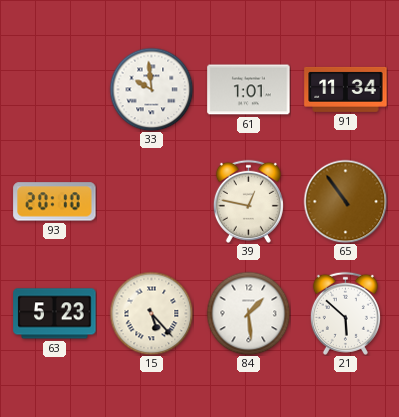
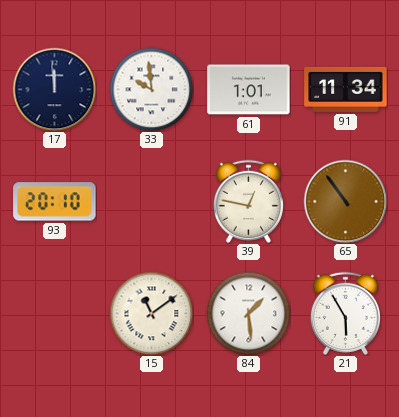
17: none -> 11:59
63: 5:23 -> none
15: 5:23 -> 11:09
21: 5:52 -> 5:55
